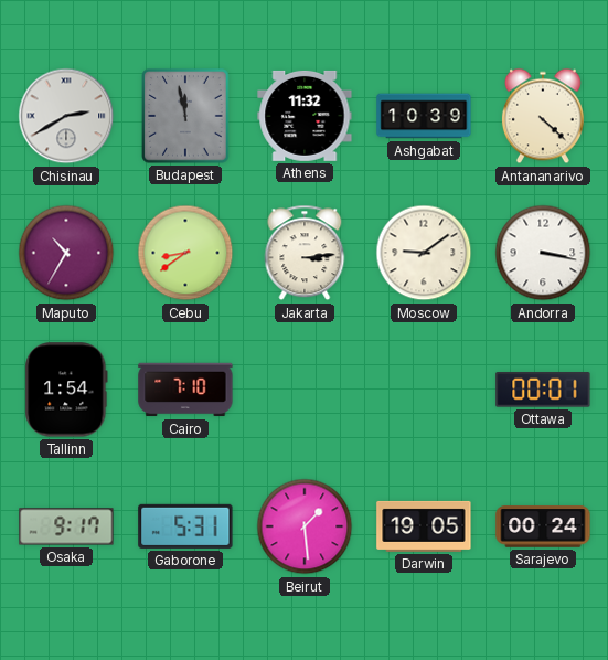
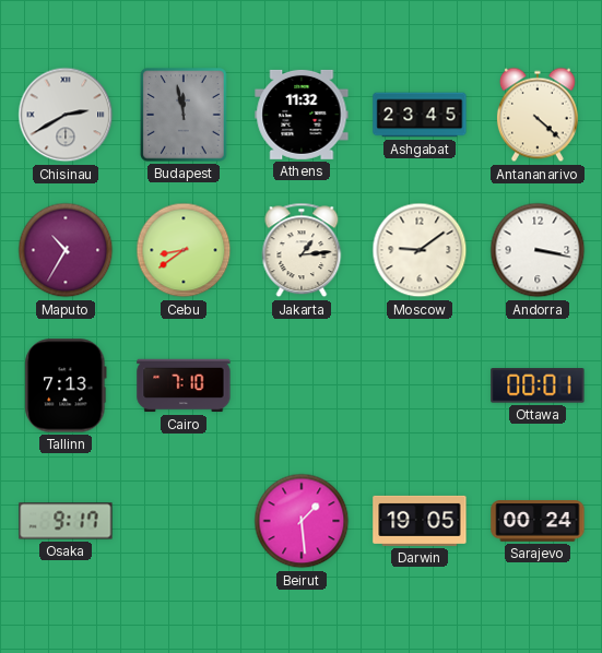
Ashgabat: 10:39 -> 23:45
Jakarta: 3:14 -> 1:14
Tallinn: 1:54 -> 7:13
Gaborone: 5:31 -> none
